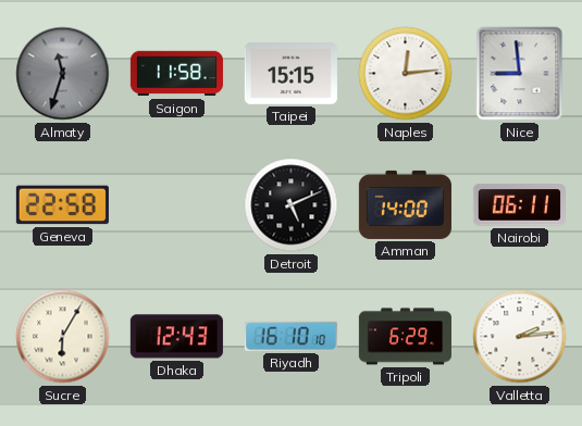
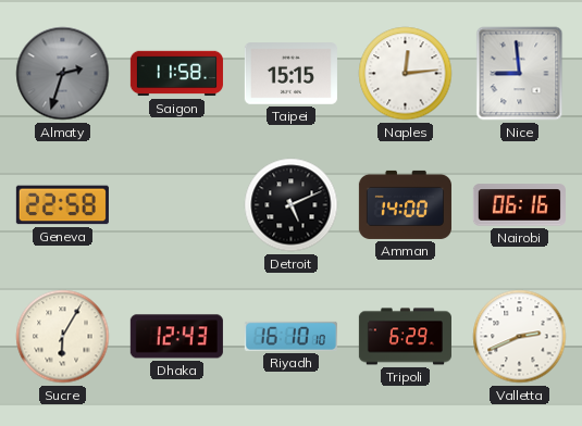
Almaty: 11:33 -> 2:33
Nairobi: 06:11 -> 06:16
Valletta: 2:14 -> 2:41
